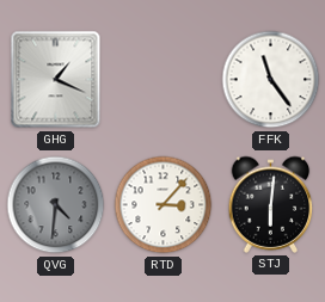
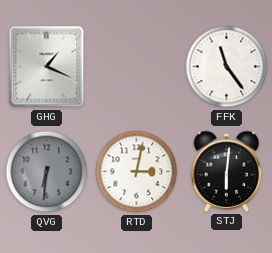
QVG: 4:31 -> 6:31
RTD: 3:07 -> 3:02
